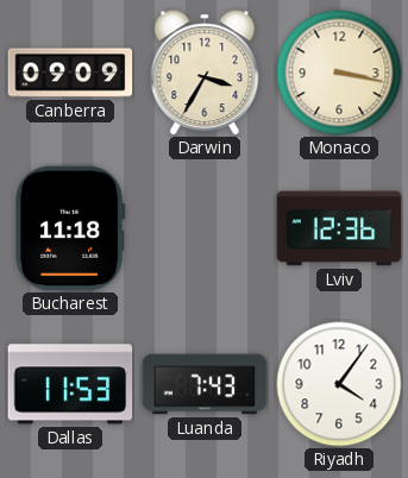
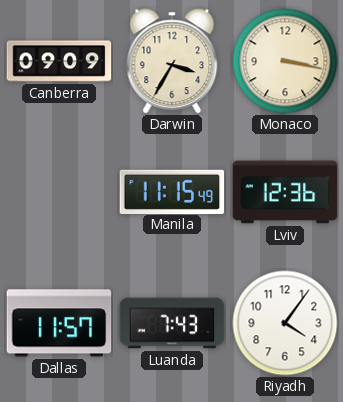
Bucharest: 11:18 -> none
Manila: none -> 11:15
Dallas: 11:53 -> 11:57
